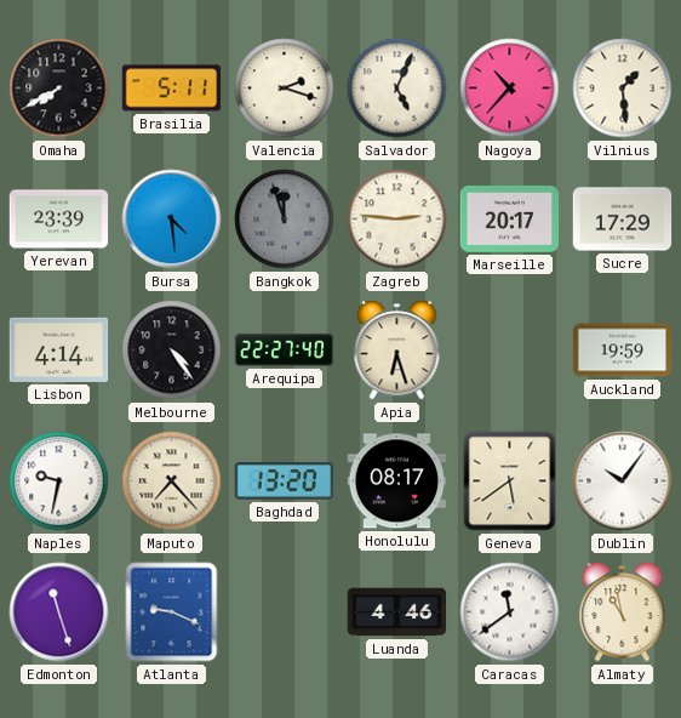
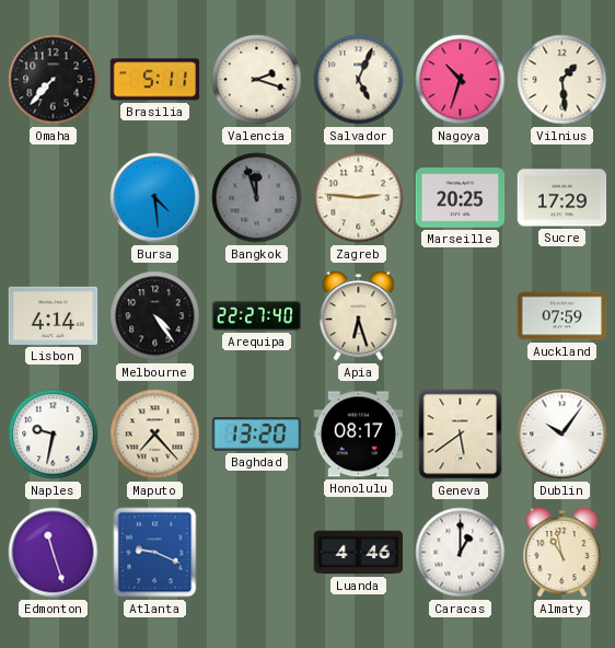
Omaha: 7:40 -> 7:37
Nagoya: 10:37 -> 10:33
Yerevan: 23:39 -> none
Marseille: 20:17 -> 20:25
Auckland: 19:59 -> 07:59
Caracas: 11:39 -> 1:00
